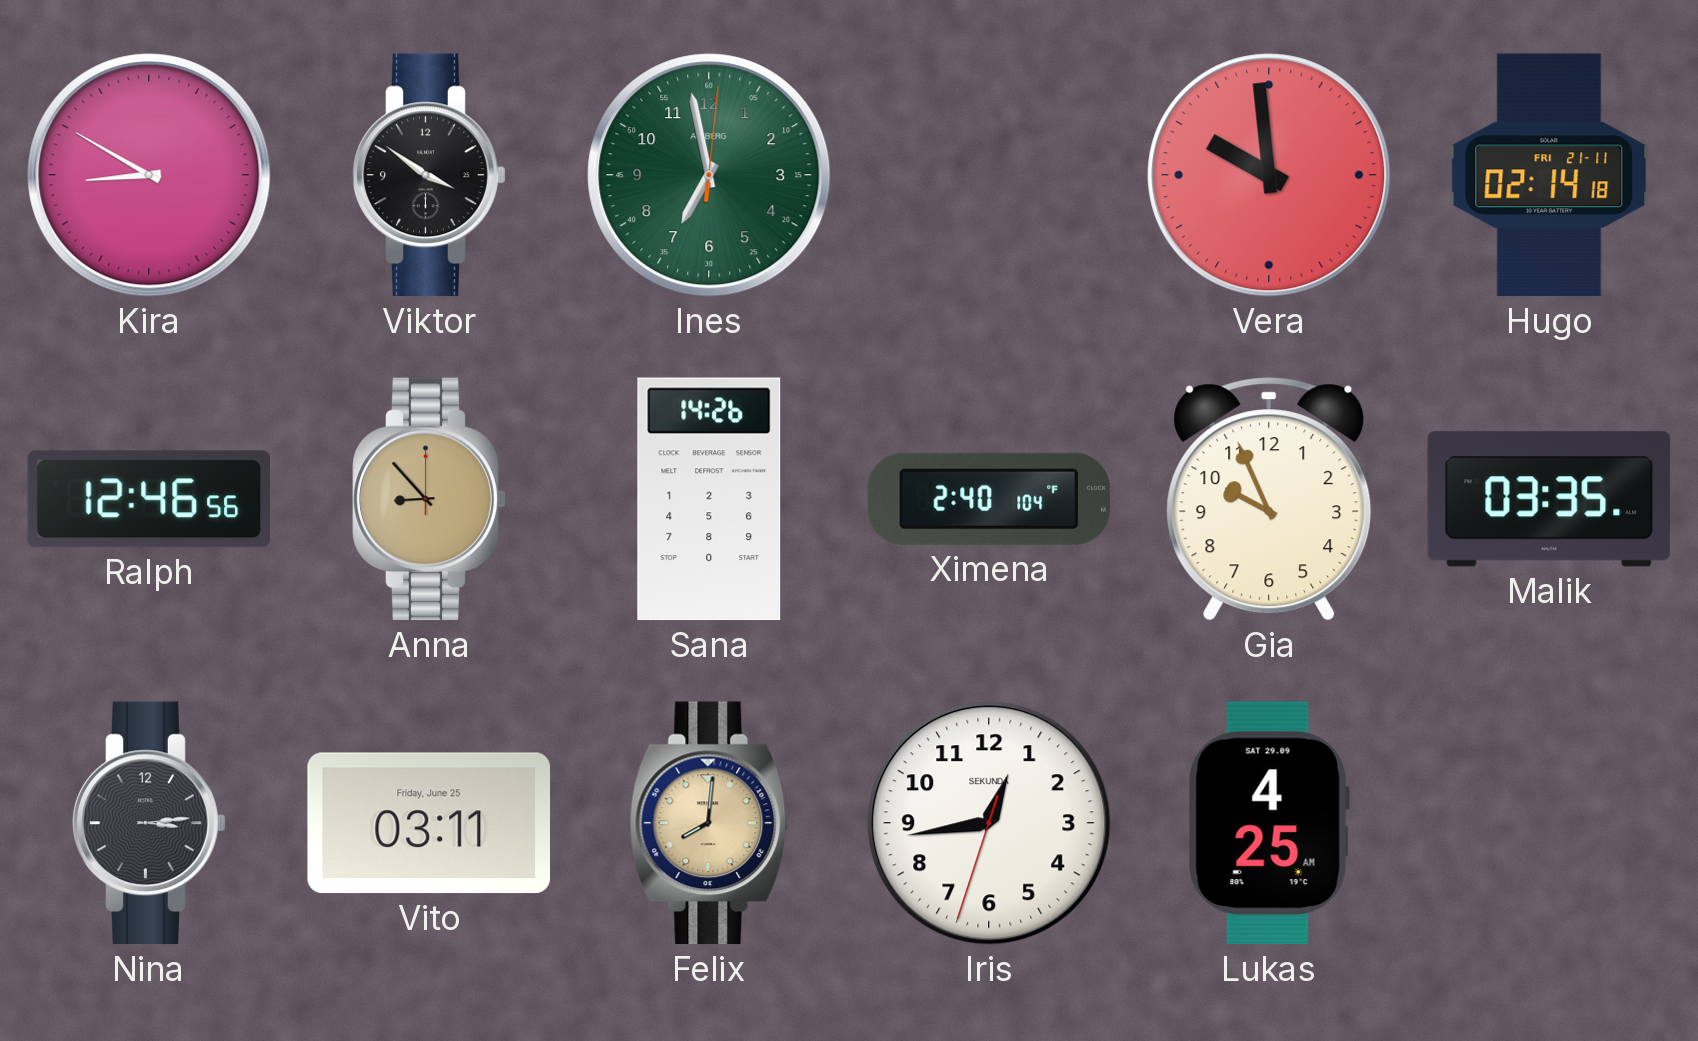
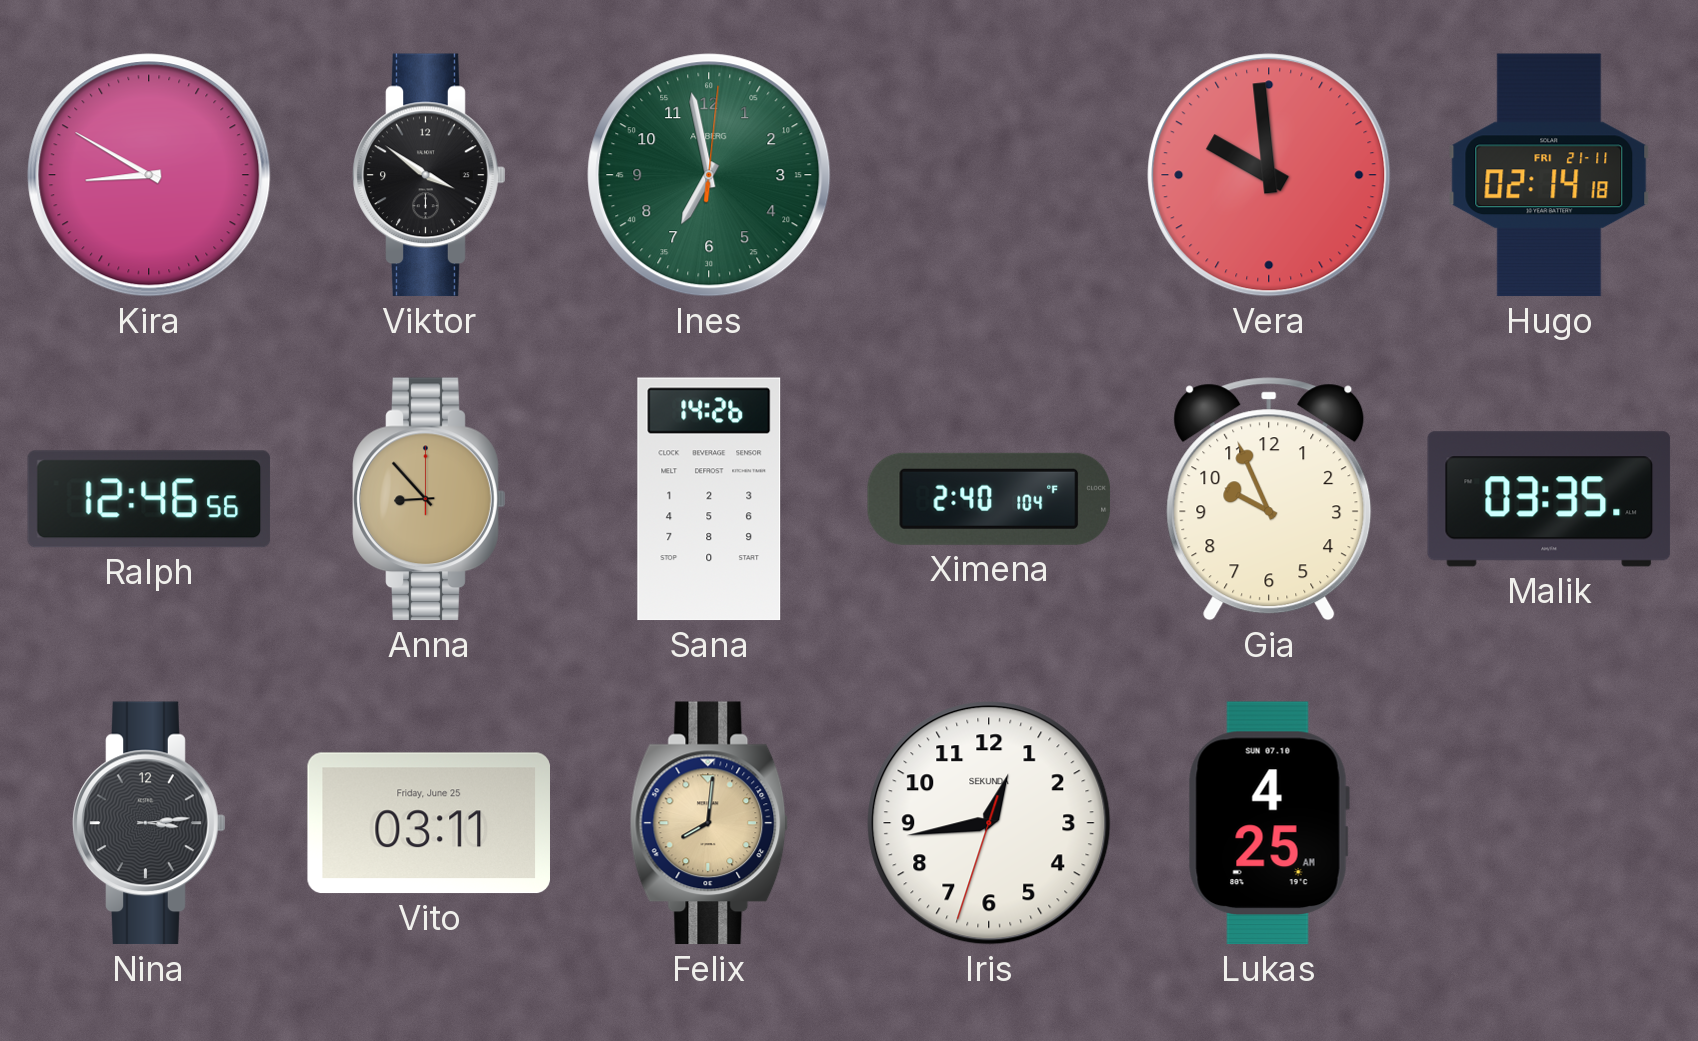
Lukas date: SAT 29.09 -> SUN 07.10
